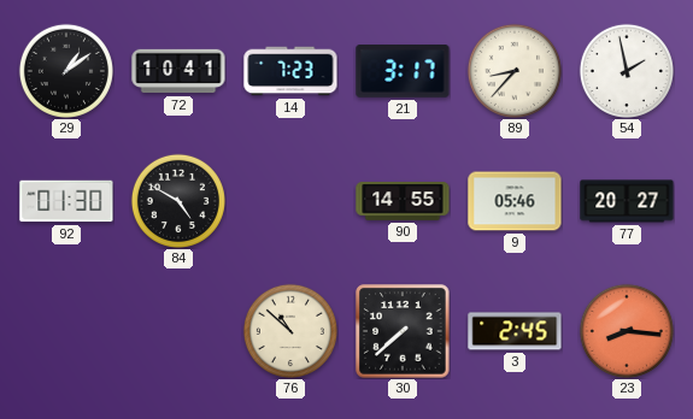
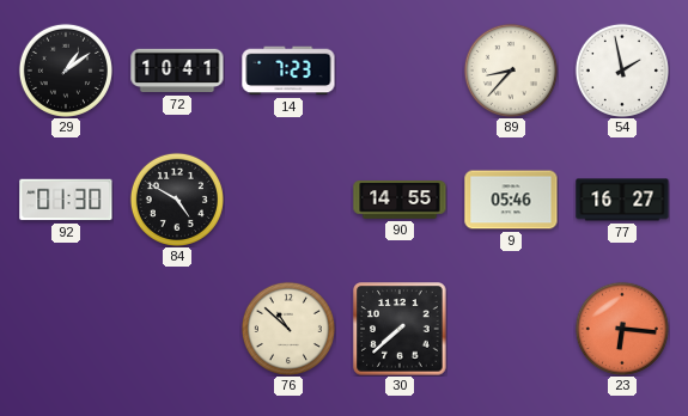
21: 3:17 -> none
77: 20:27 -> 16:27
3: 2:45 -> none
23: 8:16 -> 6:16
